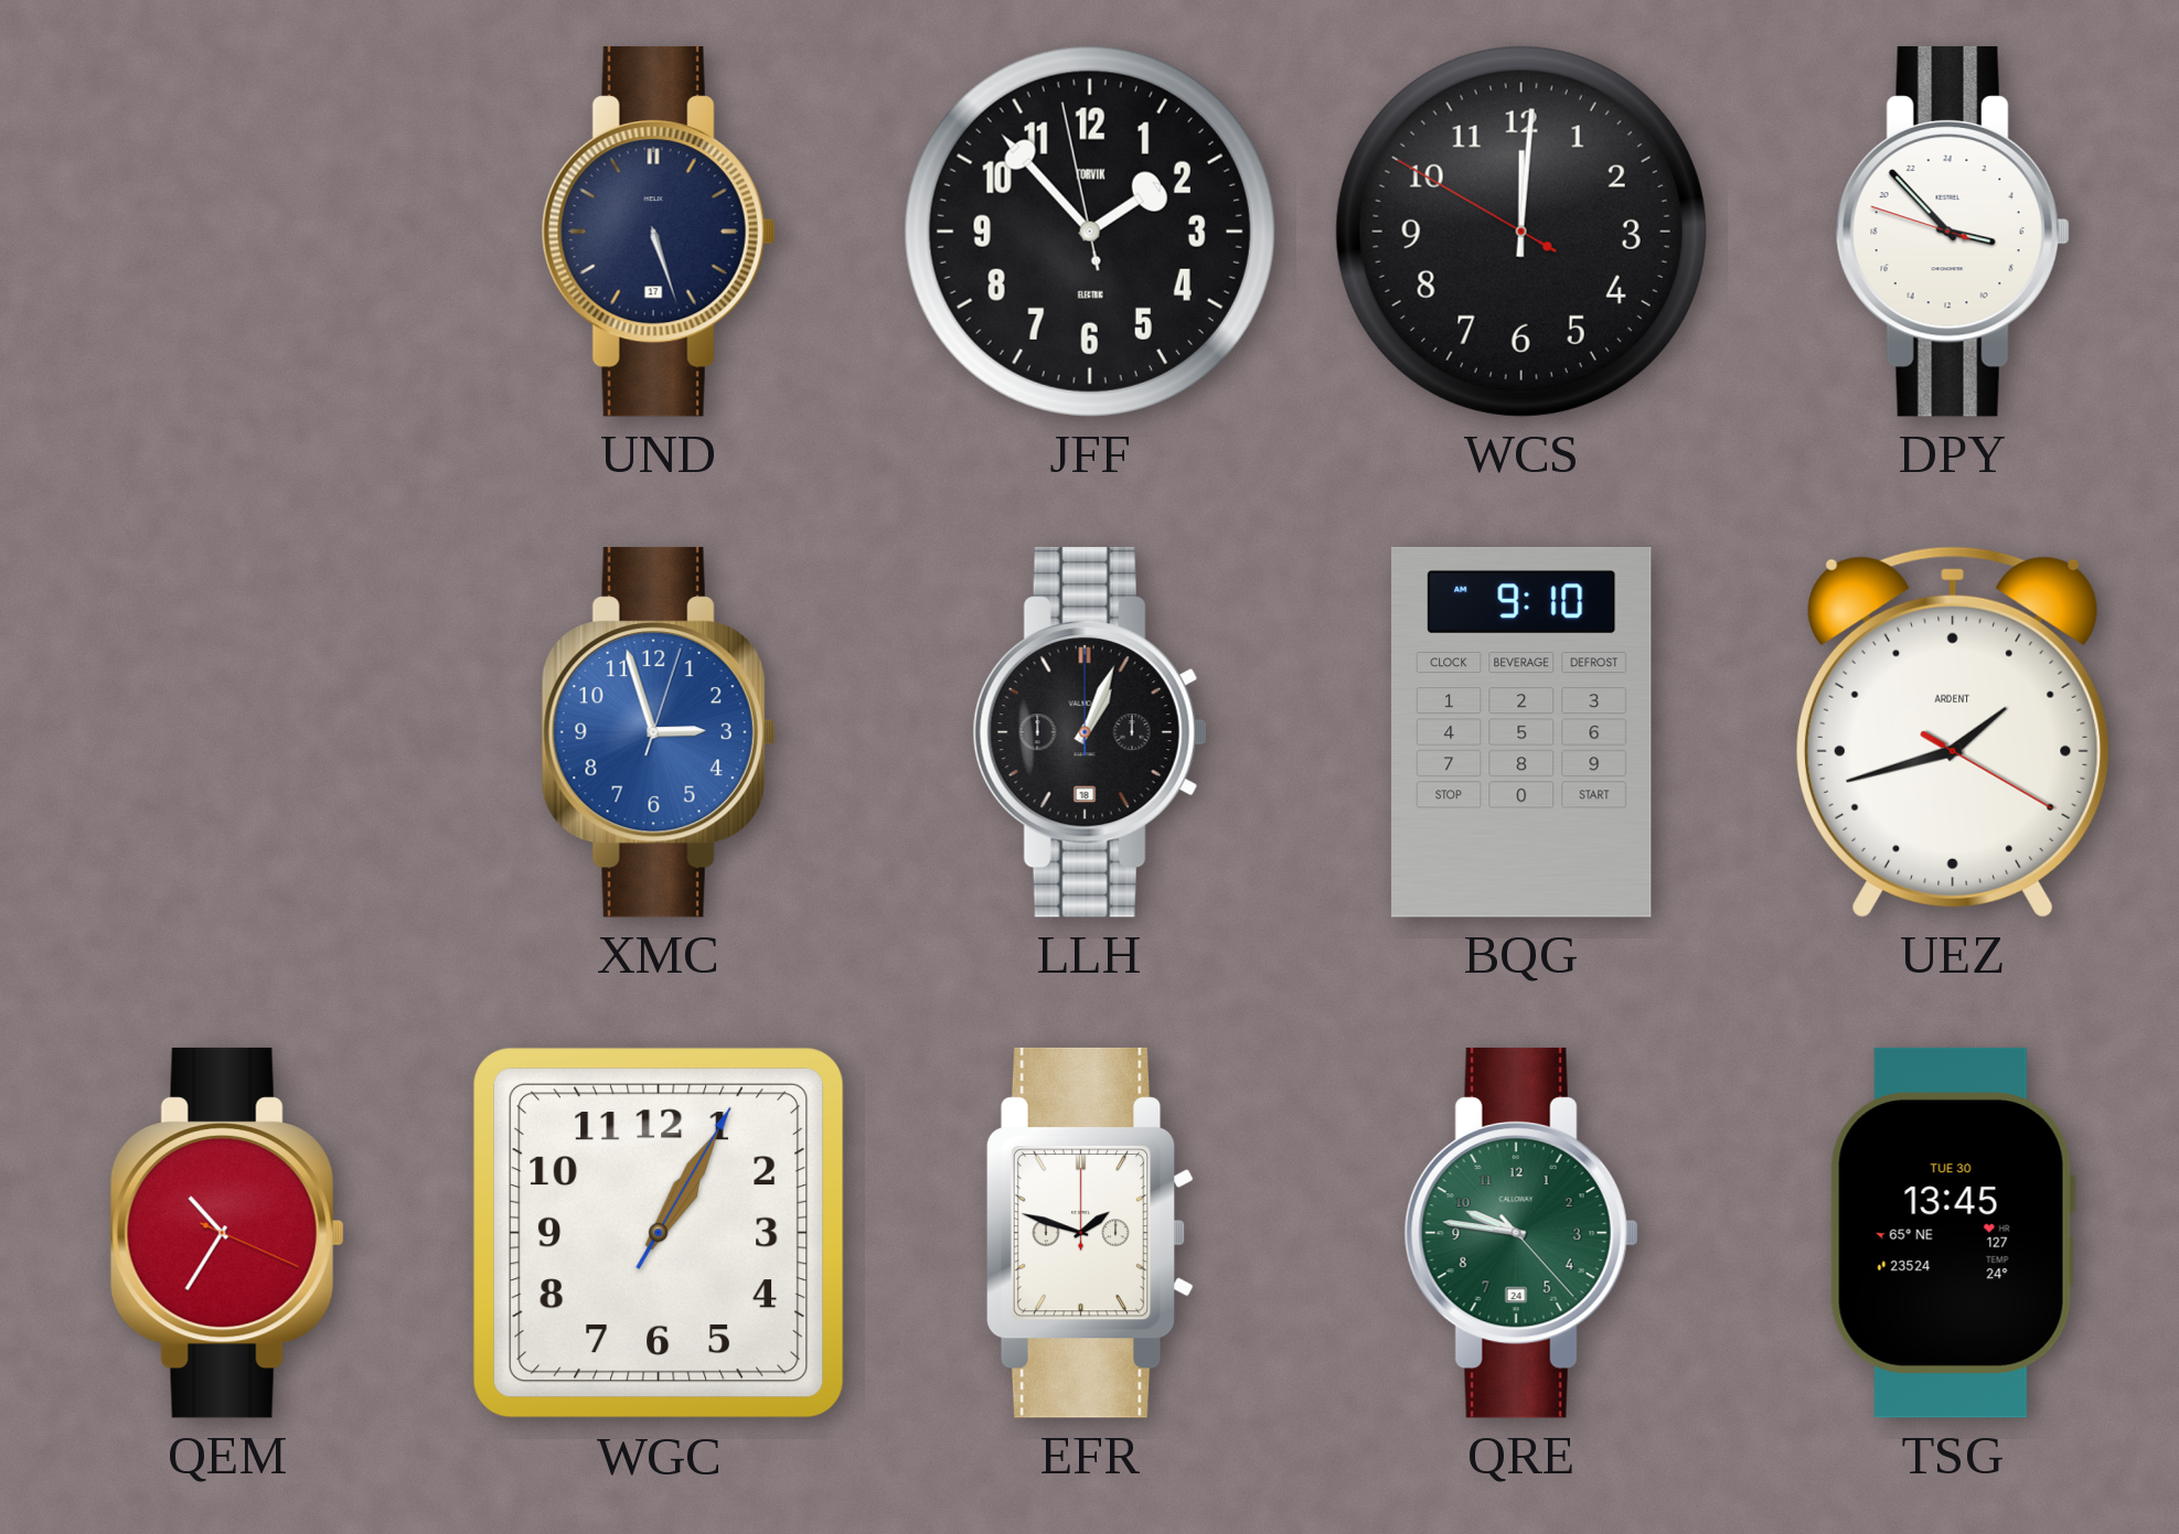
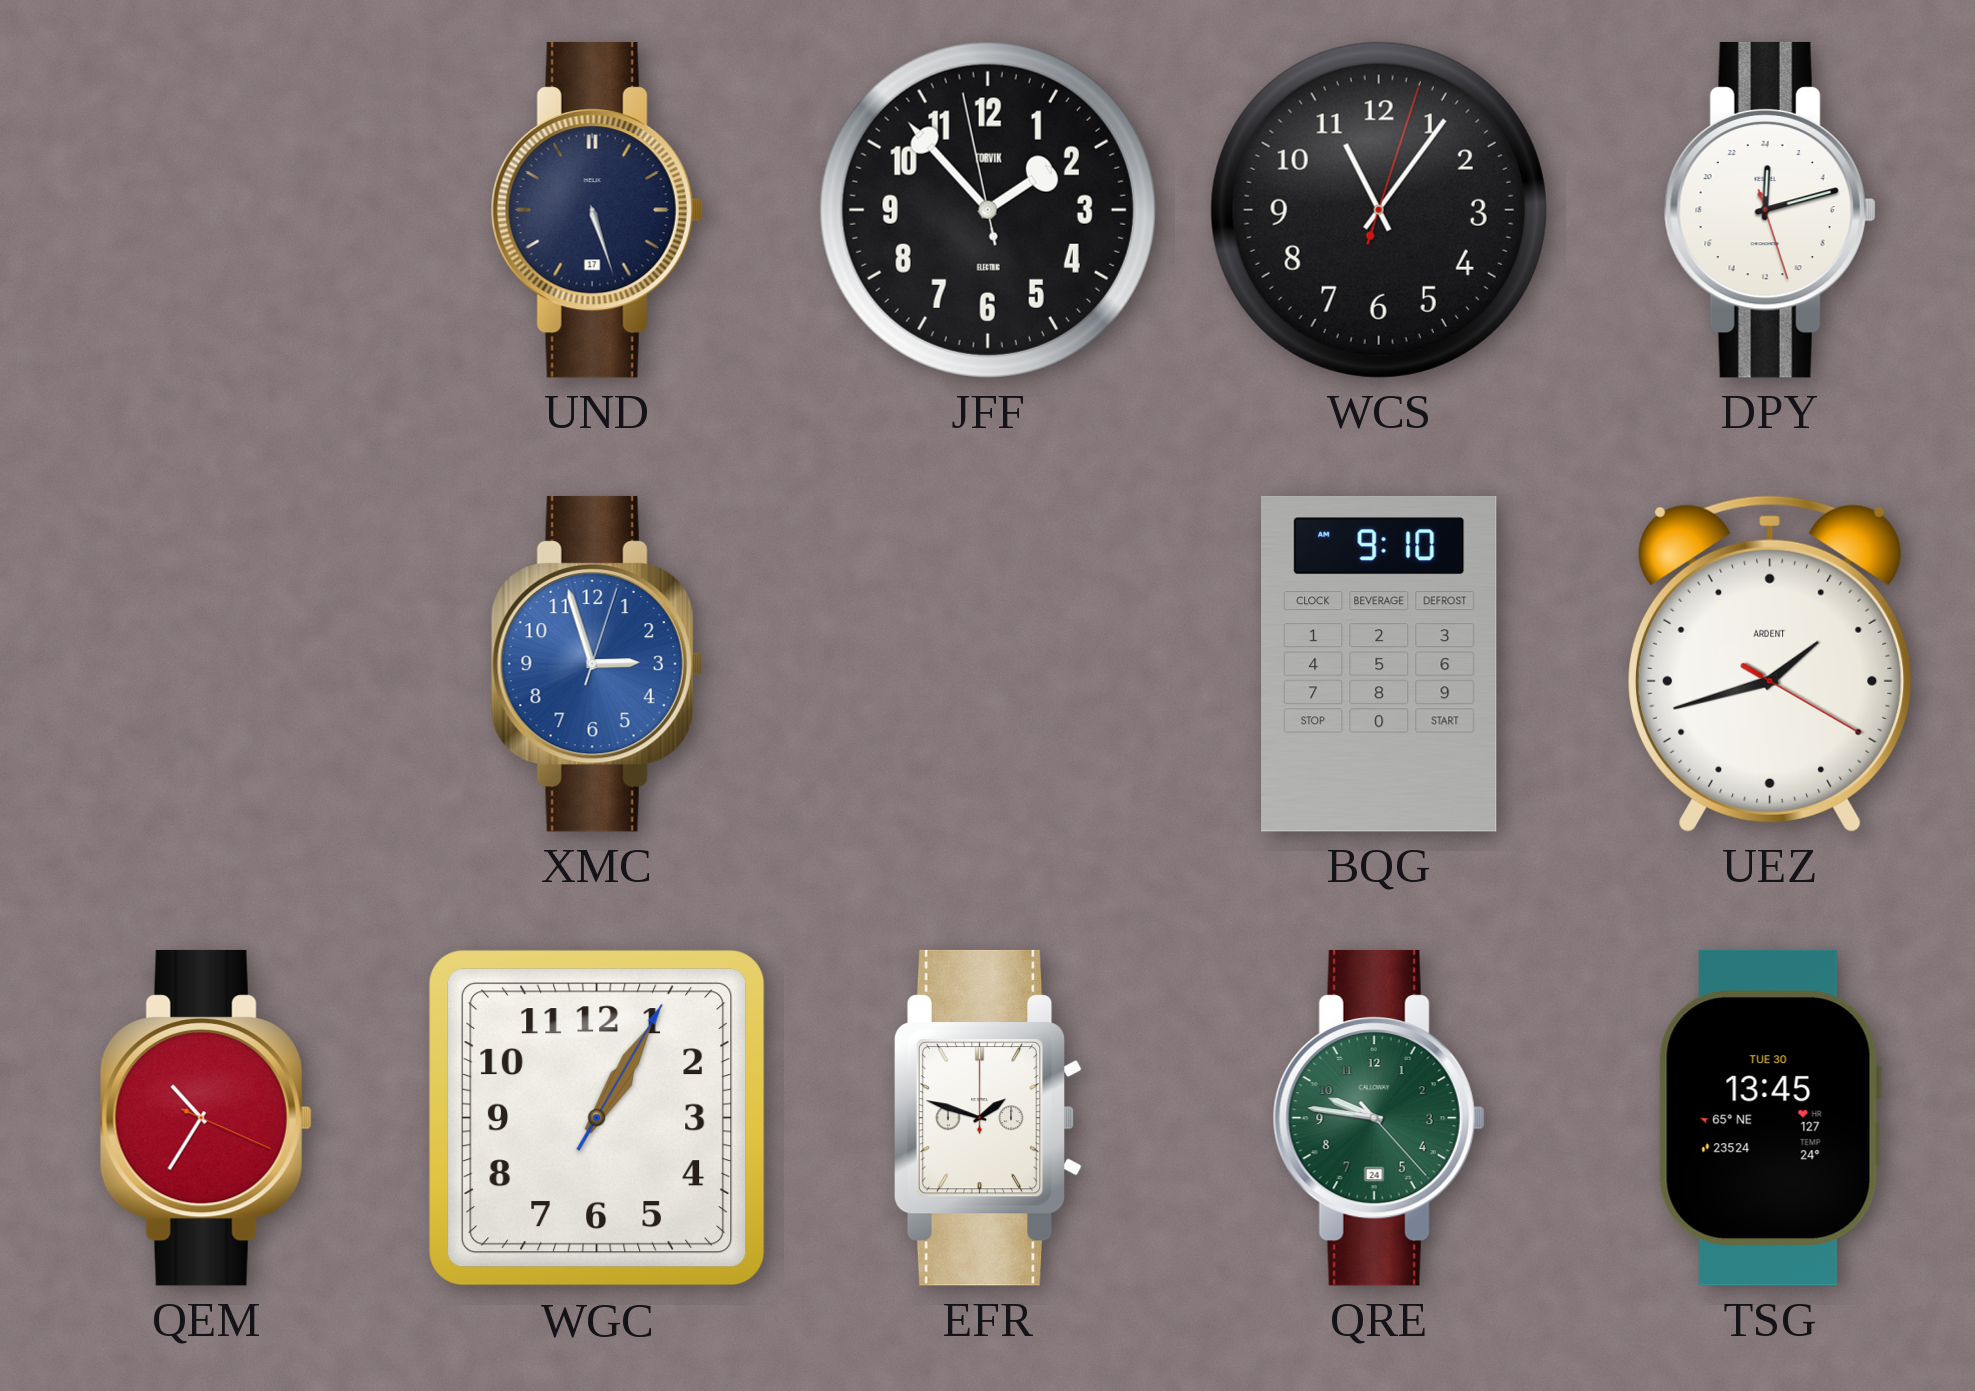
WCS: 12:00 -> 11:06
DPY: 6:52 -> 0:12
LLH: 1:04 -> none
